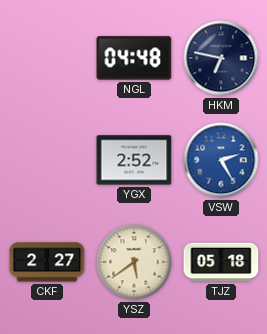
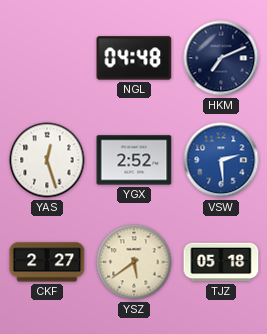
HKM: 6:47 -> 7:11
YAS: none -> 12:27
VSW: 2:25 -> 2:29
